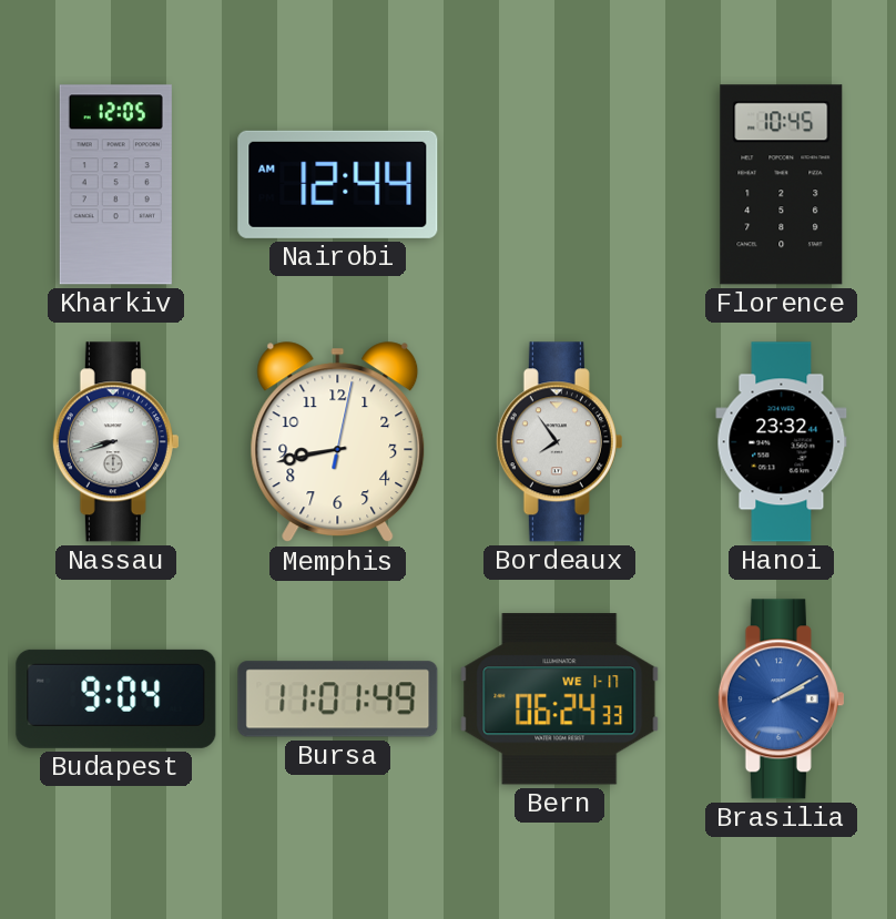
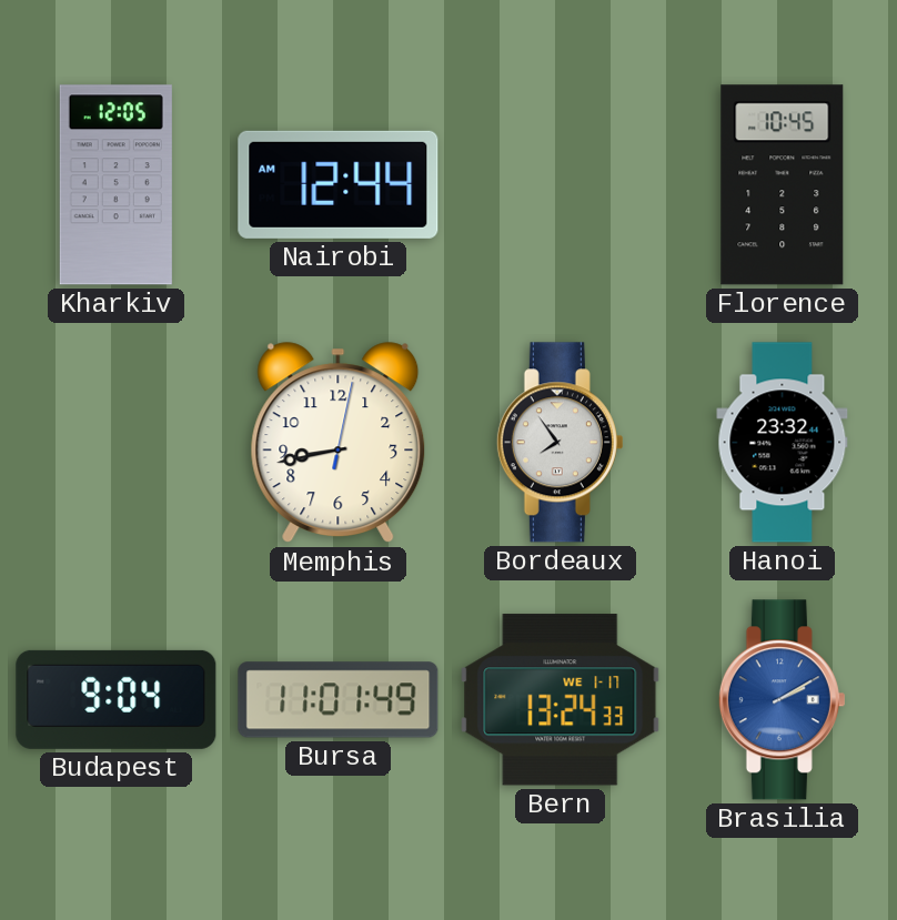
Nassau: 8:42 -> none
Bern: 06:24 -> 13:24
